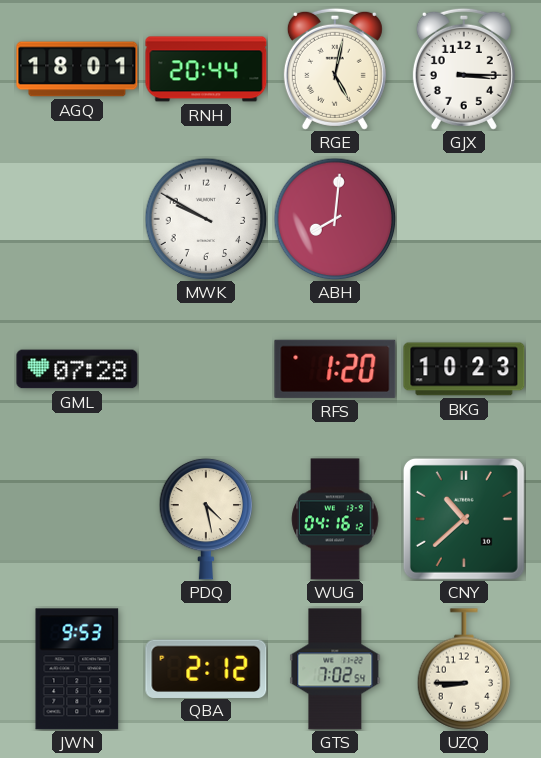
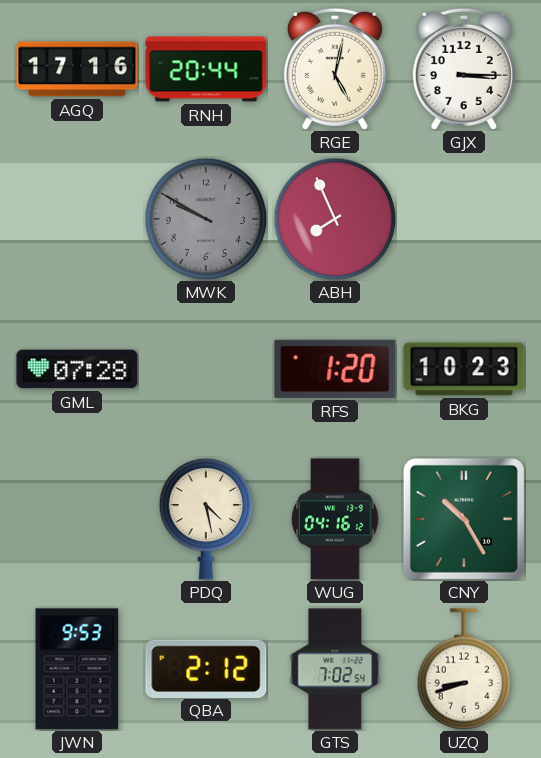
AGQ: 18:01 -> 17:16
MWK dial: white -> grey
ABH: 8:01 -> 7:56
CNY: 10:38 -> 10:25
UZQ: 8:45 -> 8:42
